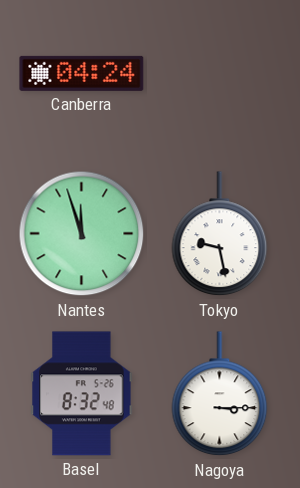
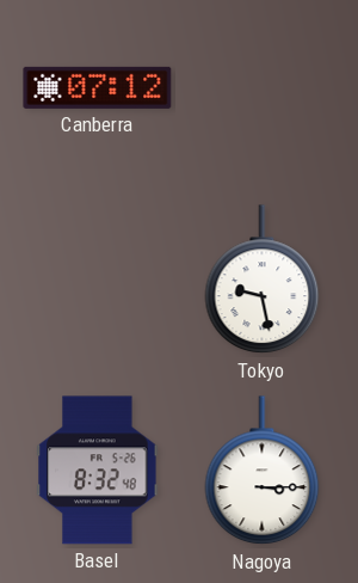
Canberra: 04:24 -> 07:12
Nantes: 11:57 -> none
